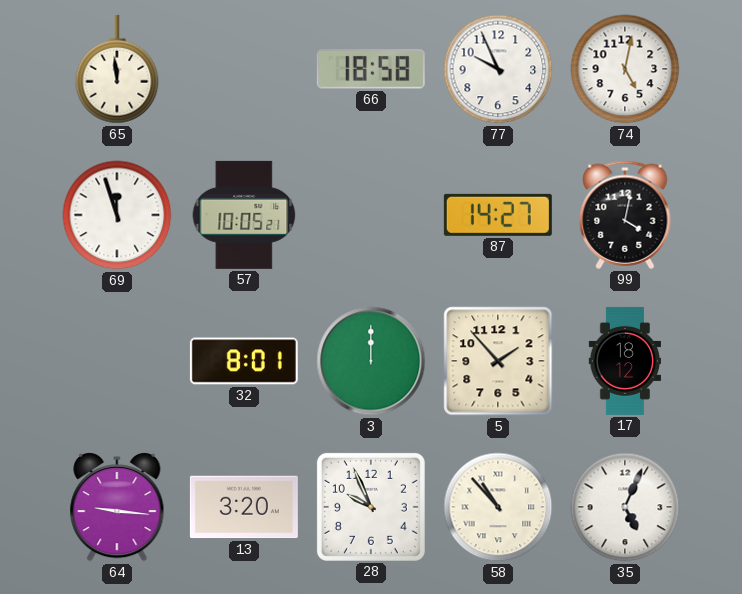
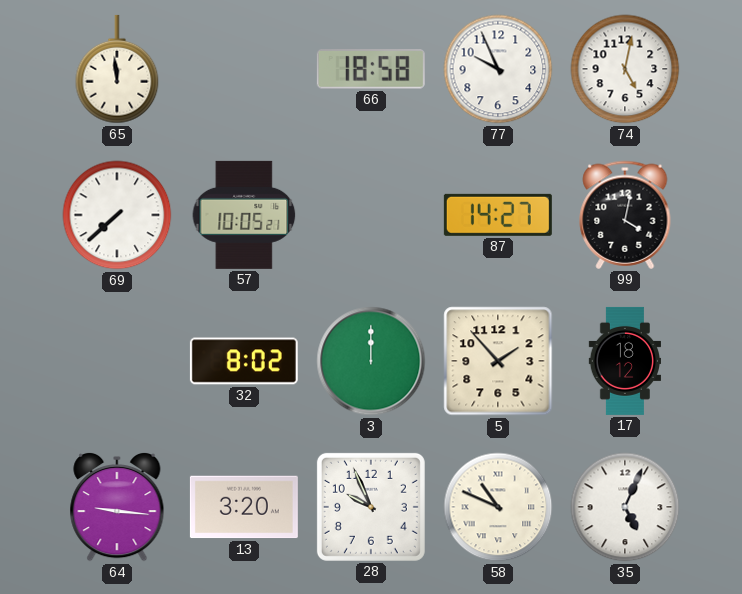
69: 11:57 -> 7:38
32: 8:01 -> 8:02
58: 10:53 -> 10:49
